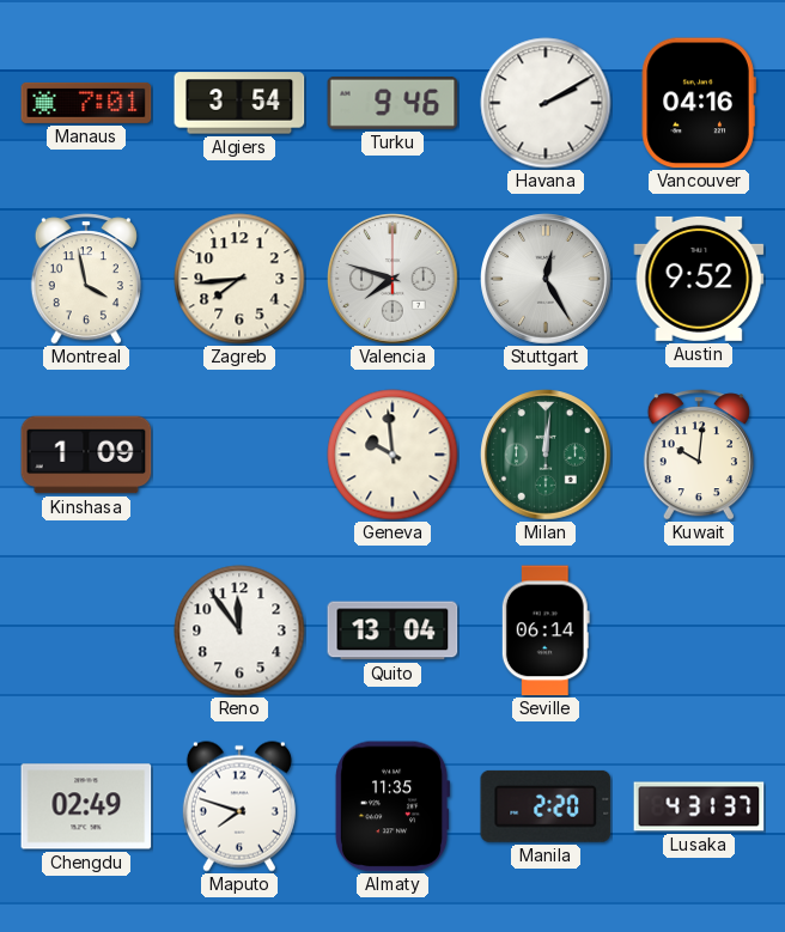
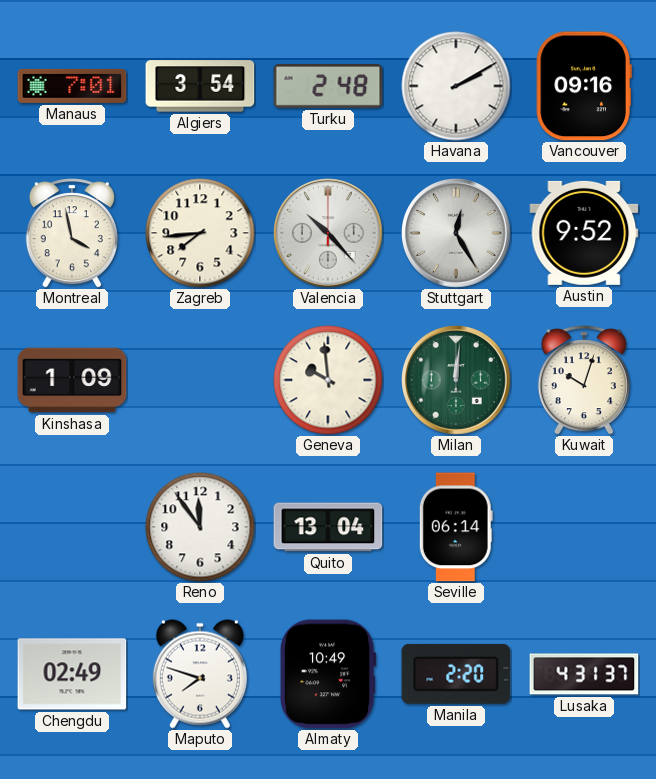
Turku: 9:46 -> 2:48
Vancouver: 04:16 -> 09:16
Valencia: 7:48 -> 10:23
Kuwait: 10:01 -> 10:03
Almaty: 11:35 -> 10:49
